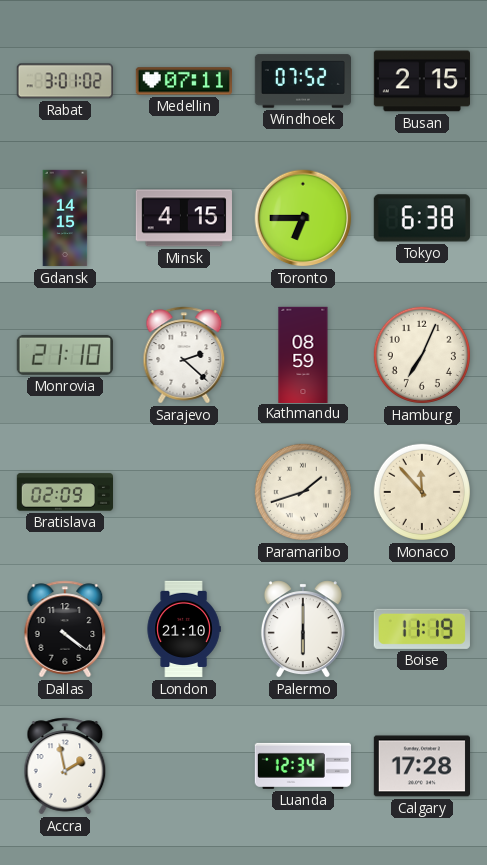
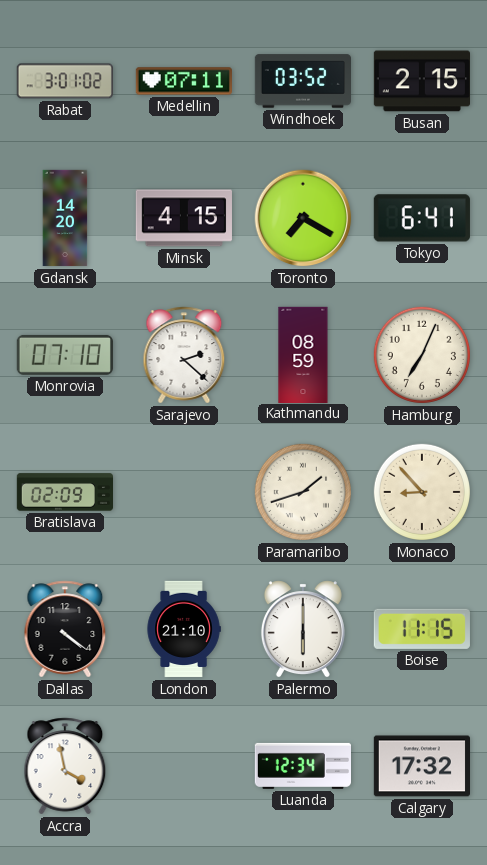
Windhoek: 07:52 -> 03:52
Gdansk: 14:15 -> 14:20
Toronto: 6:45 -> 7:20
Tokyo: 6:38 -> 6:41
Monrovia: 21:10 -> 07:10
Monaco: 11:53 -> 8:53
Boise: 11:19 -> 11:15
Accra: 1:58 -> 3:58
Calgary: 17:28 -> 17:32
